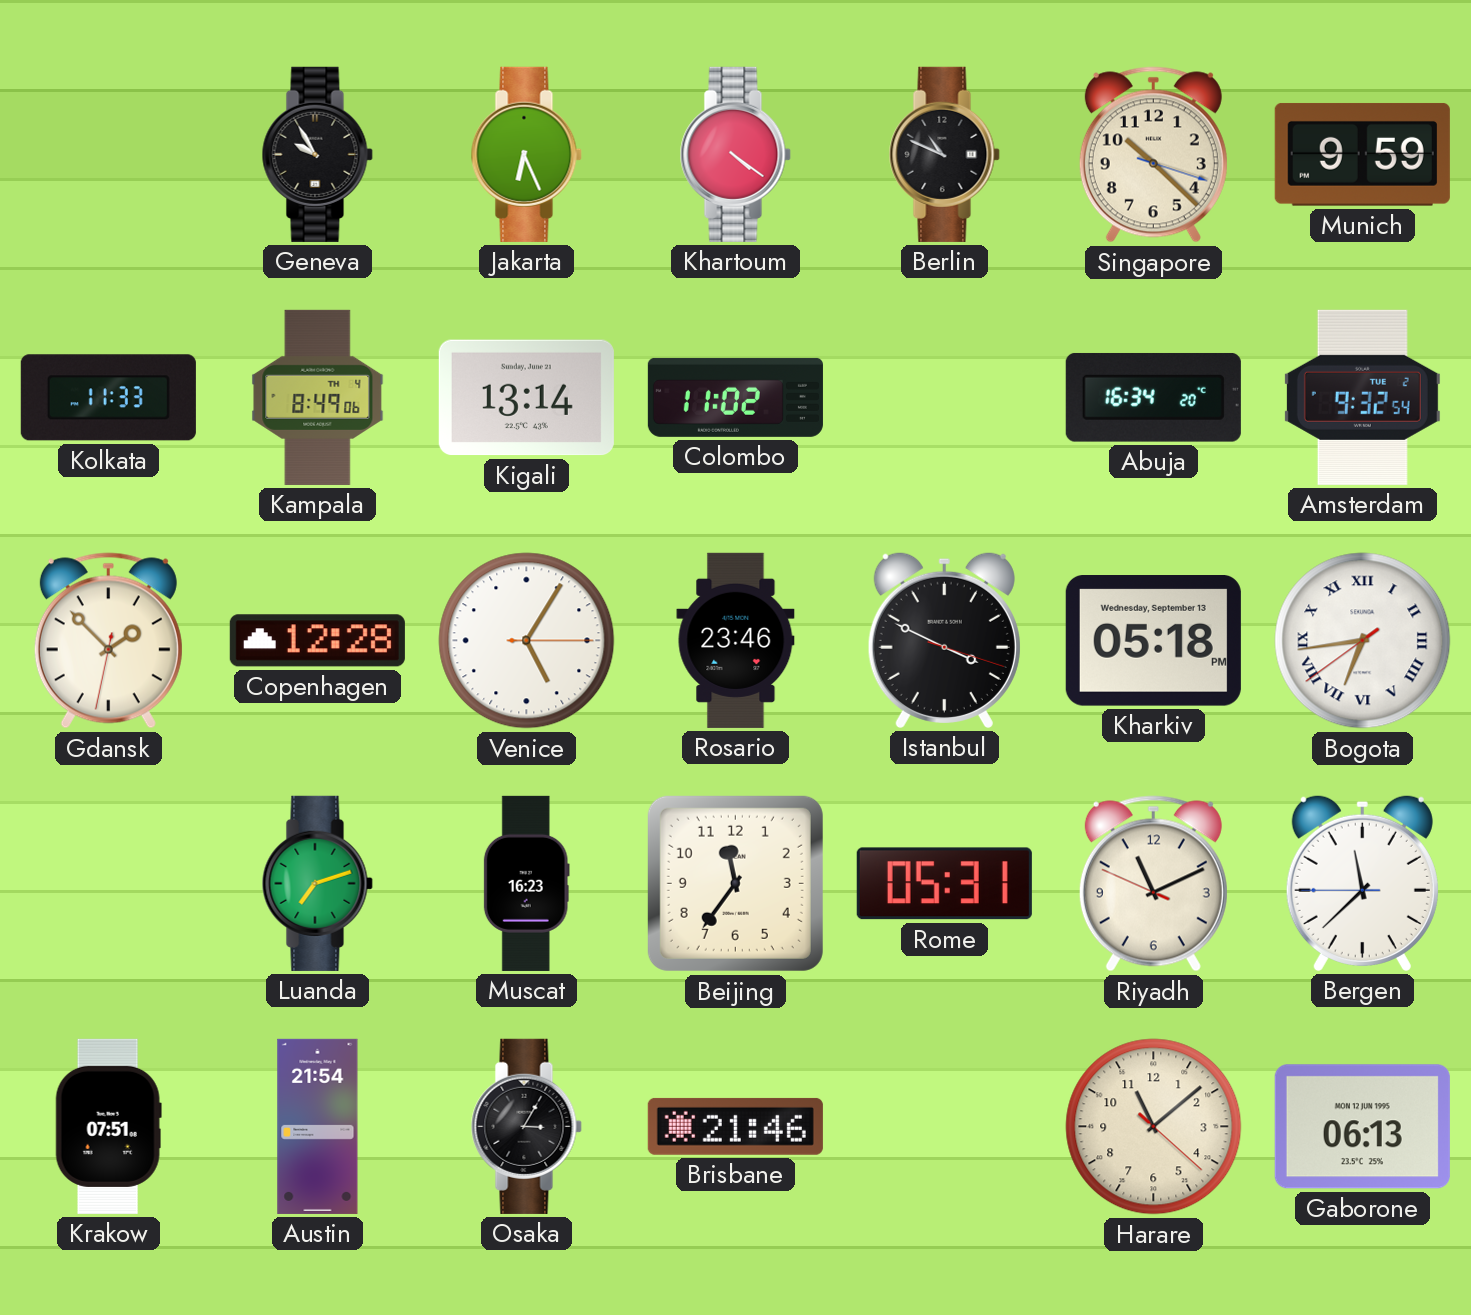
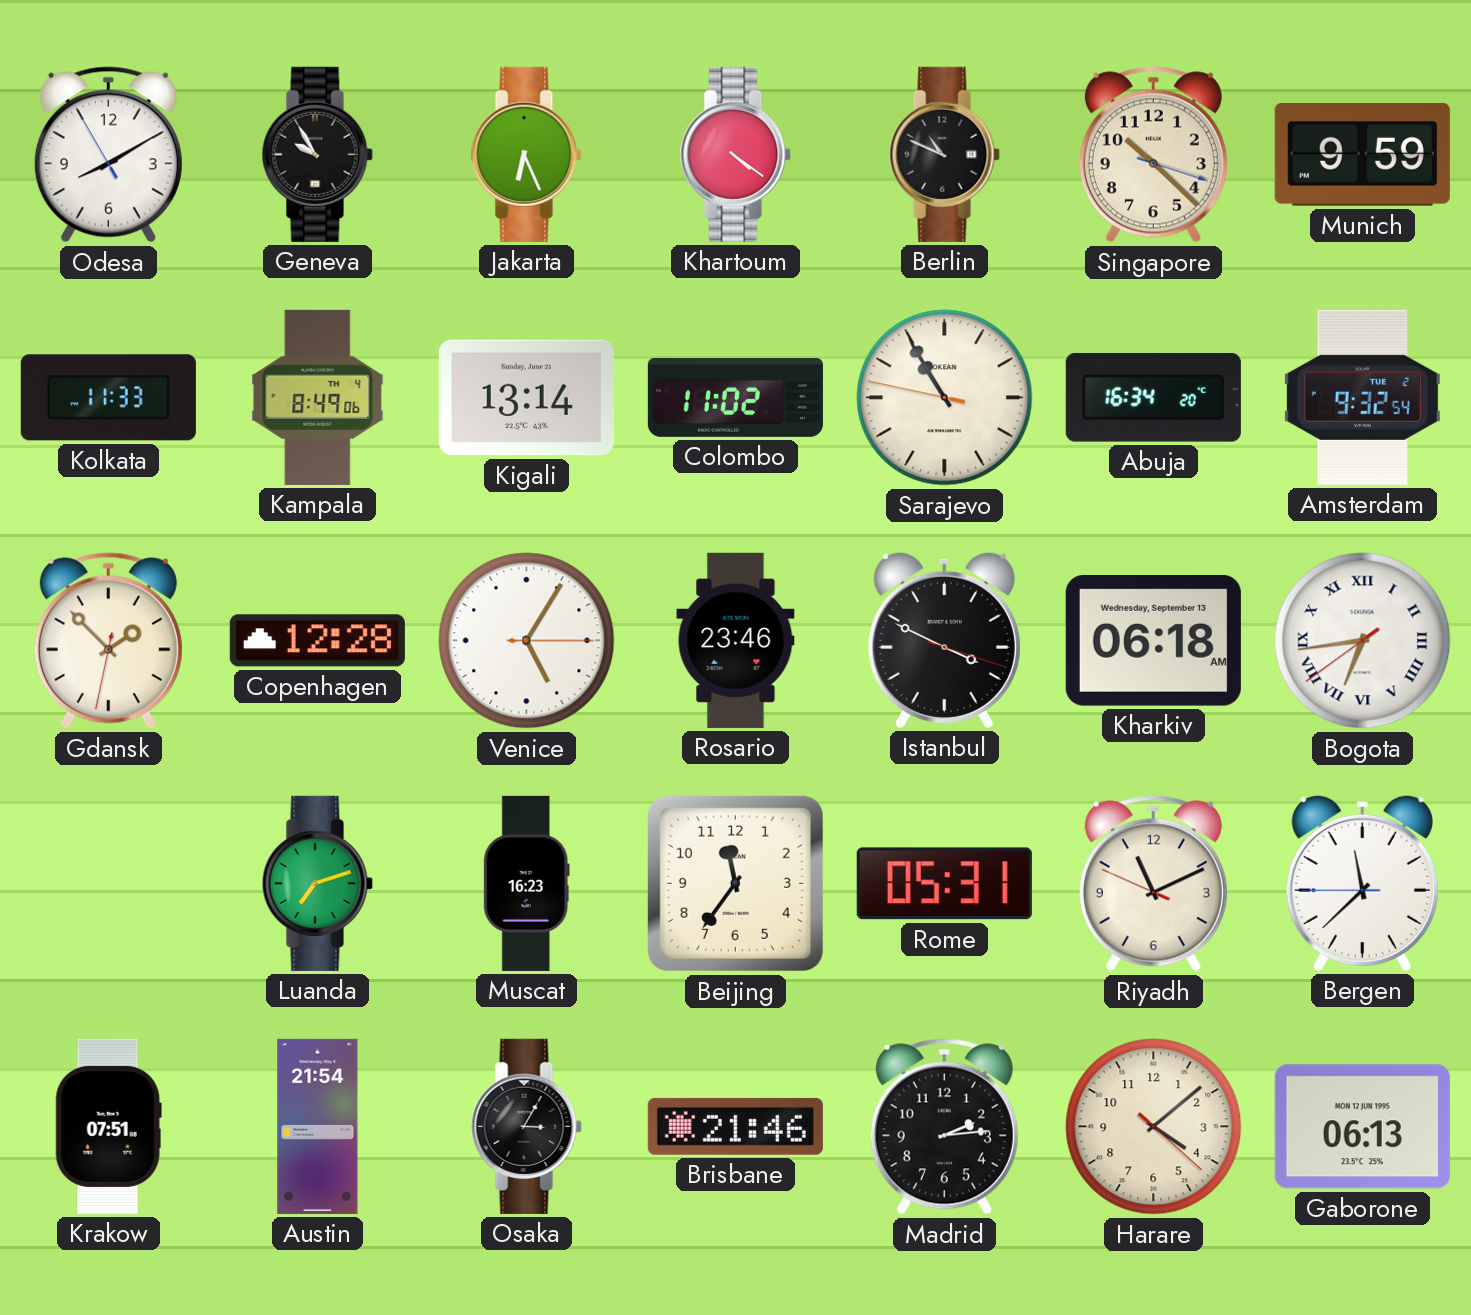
Odesa: none -> 8:09
Sarajevo: none -> 10:54
Kharkiv: 05:18 -> 06:18
Madrid: none -> 2:14
Harare: 11:08 -> 4:08
